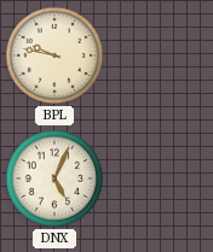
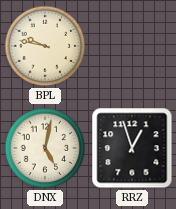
DNX: 5:04 -> 5:02
RRZ: none -> 12:57
